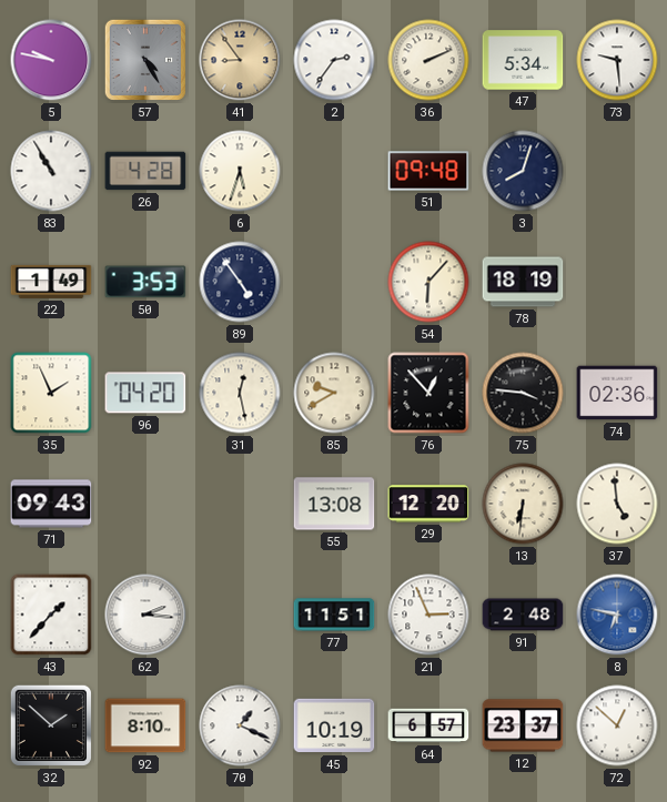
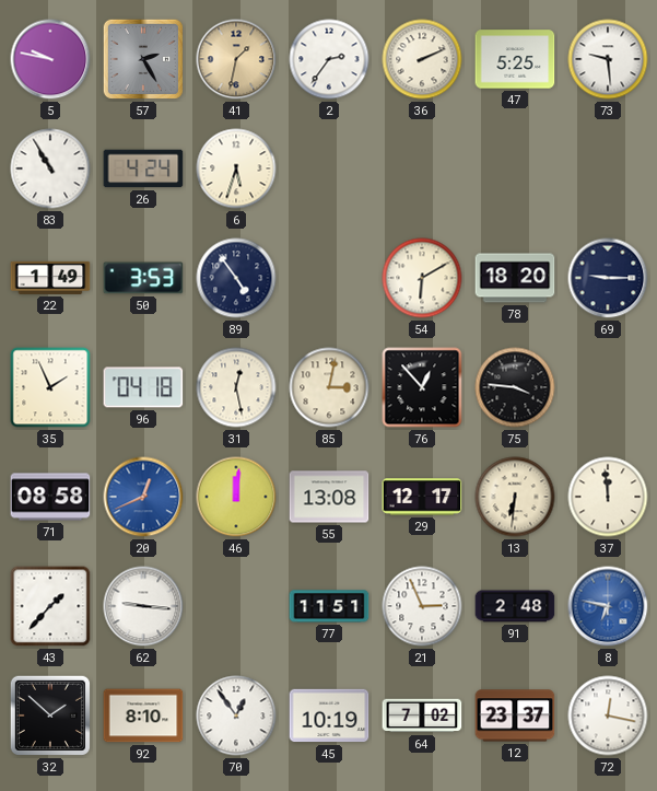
57: 4:25 -> 2:25
41: 8:54 -> 1:32
47: 5:34 -> 5:25
26: 4:28 -> 4:24
51: 09:48 -> none
3: 8:03 -> none
54: 6:07 -> 6:10
78: 18:19 -> 18:20
69: none -> 9:15
96: 04:20 -> 04:18
85: 9:40 -> 3:02
74: 02:36 -> none
71: 09:43 -> 08:58
20: none -> 12:41
46: none -> 12:01
29: 12:20 -> 12:17
37: 4:59 -> 11:59
62: 2:16 -> 9:16
70: 1:19 -> 12:54
64: 6:57 -> 7:02
72: 12:52 -> 12:17
